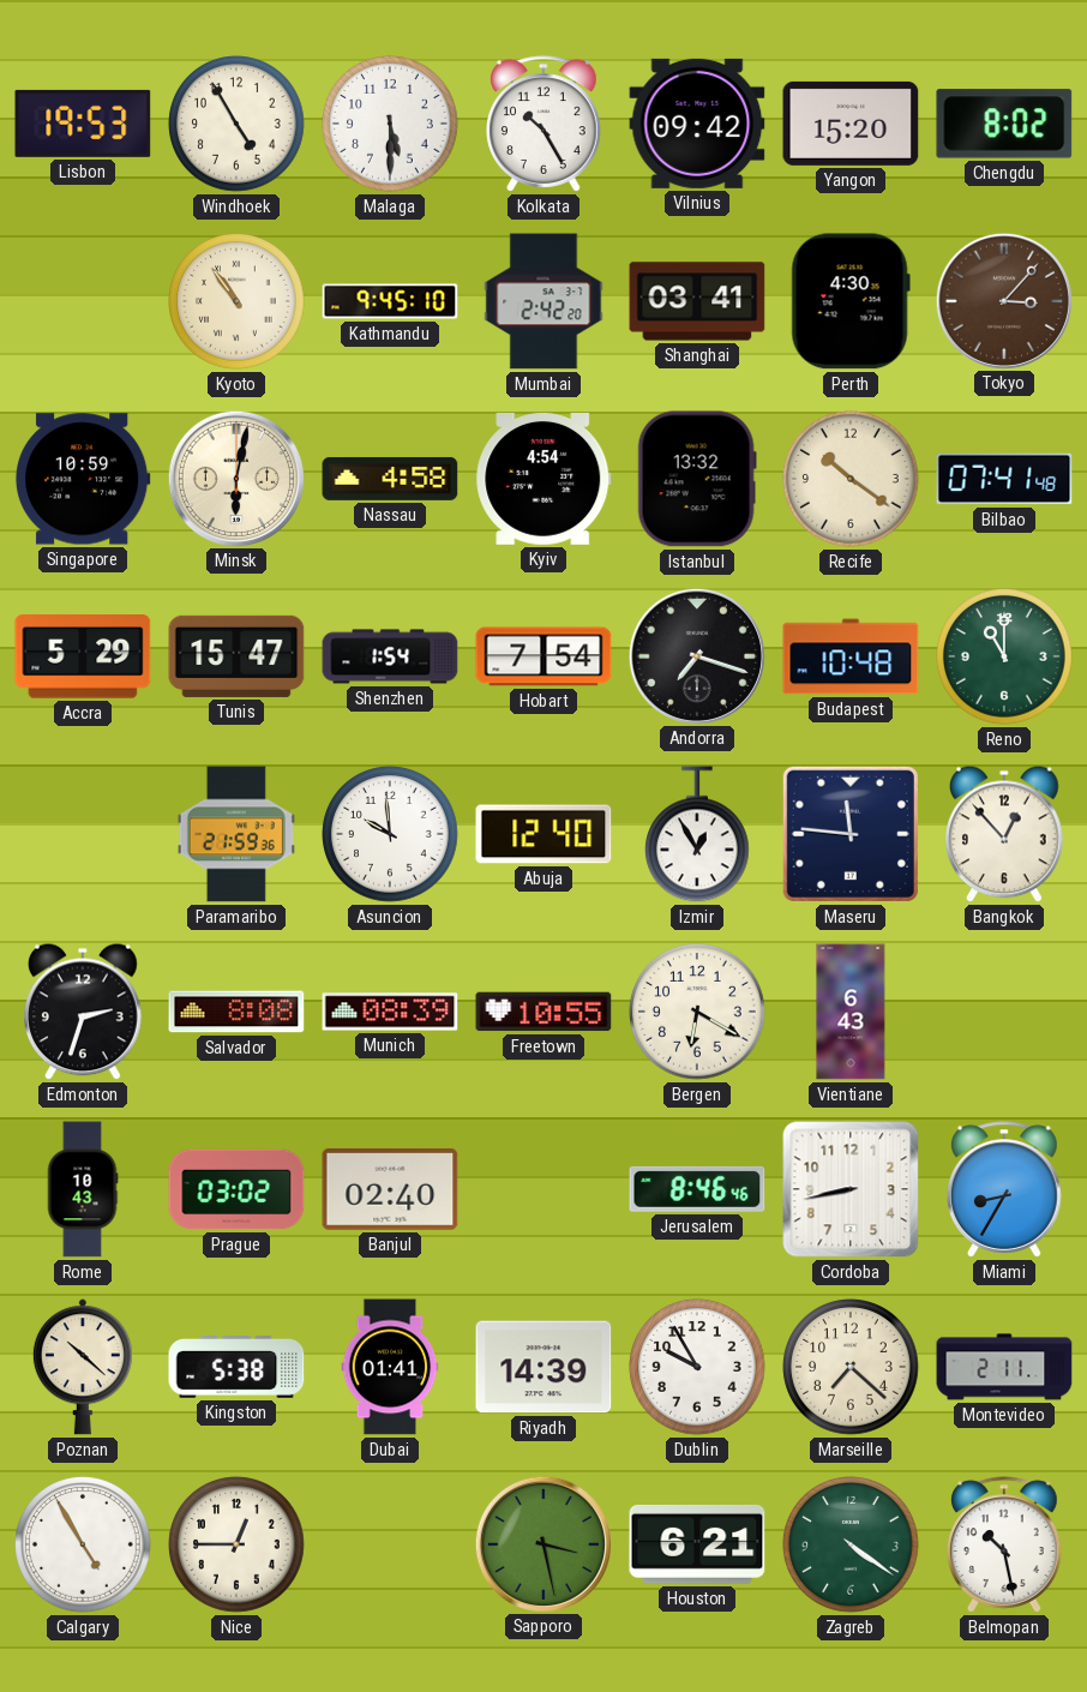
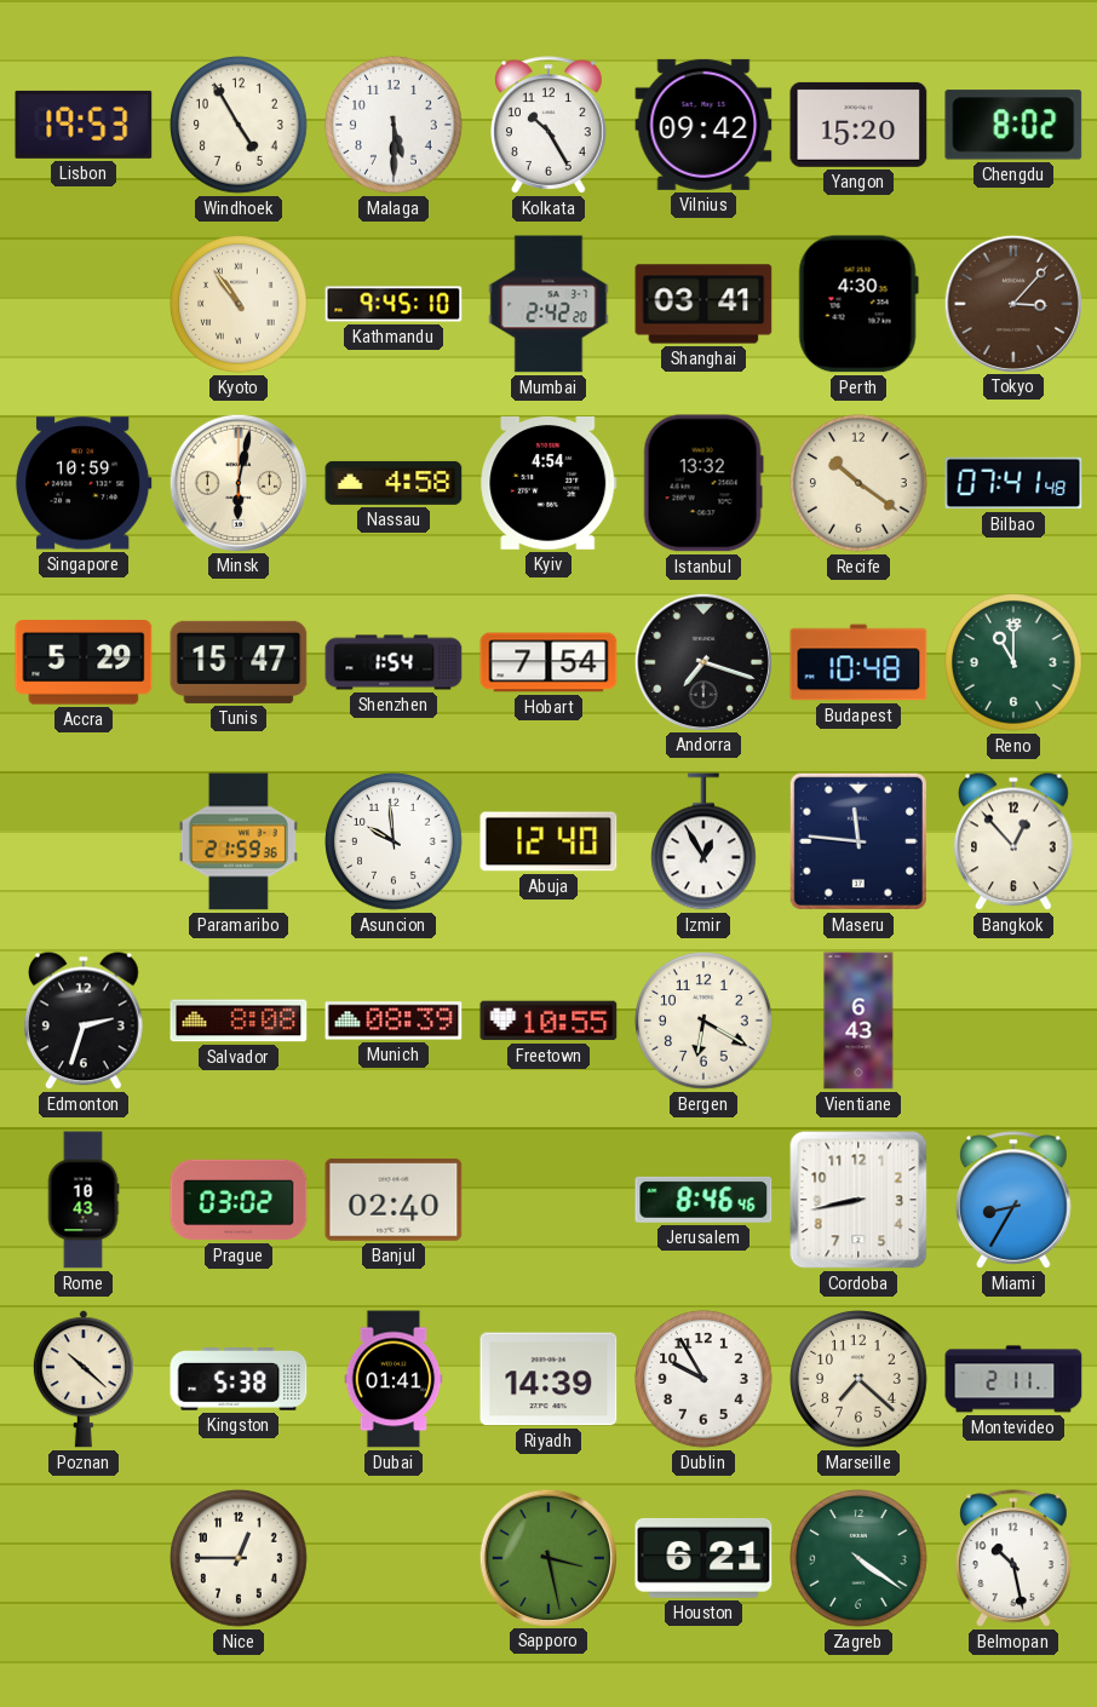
Calgary: 4:55 -> none
